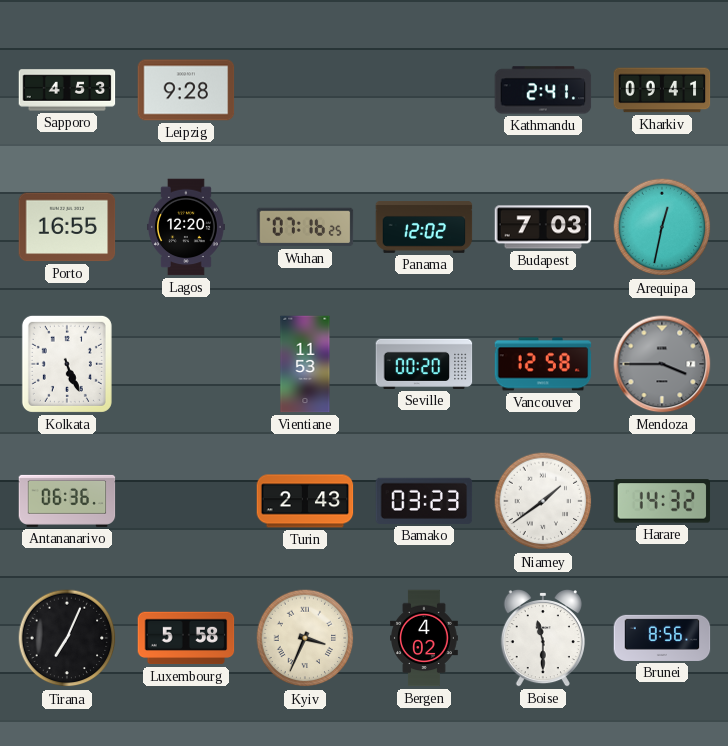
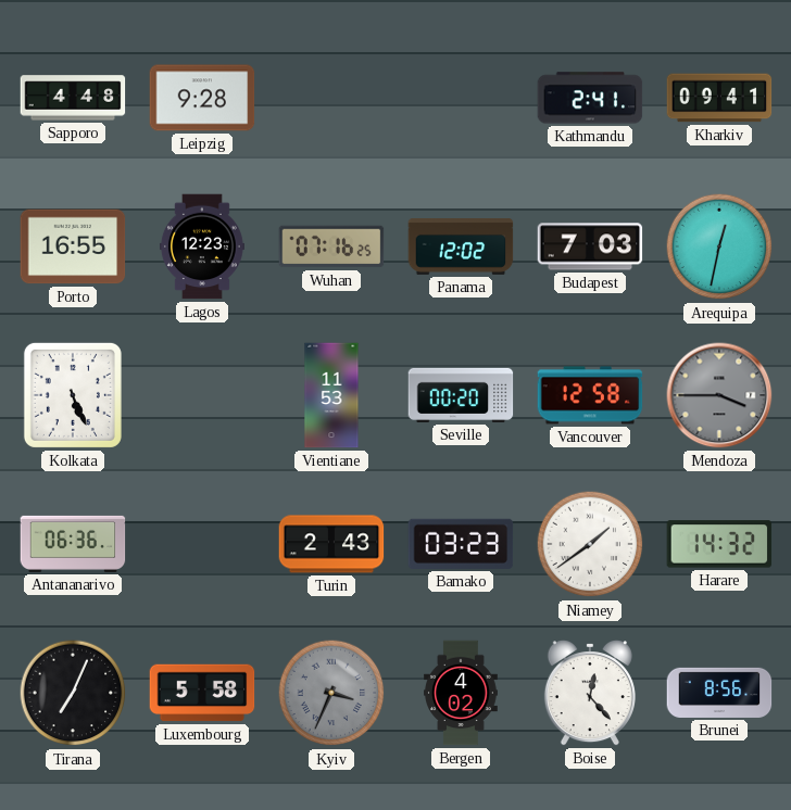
Sapporo: 4:53 -> 4:48
Lagos: 12:20 -> 12:23
Kyiv dial: cream -> grey
Boise: 11:30 -> 12:23
